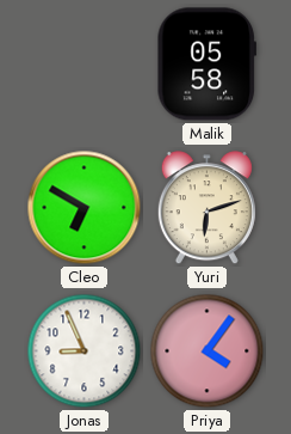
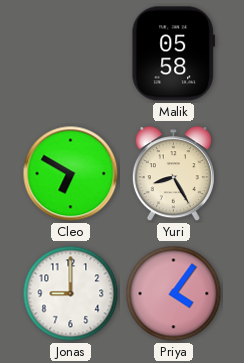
Yuri: 6:12 -> 8:25
Jonas: 8:56 -> 9:00
